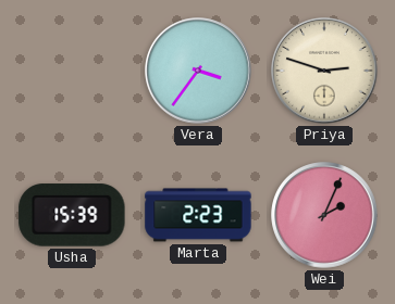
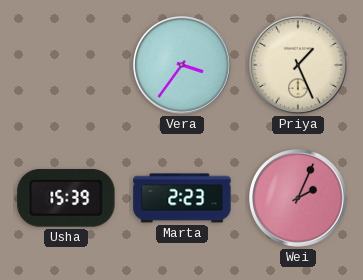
Priya: 2:48 -> 1:26
